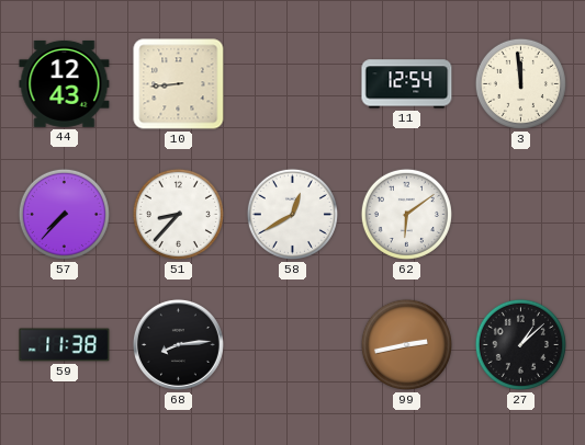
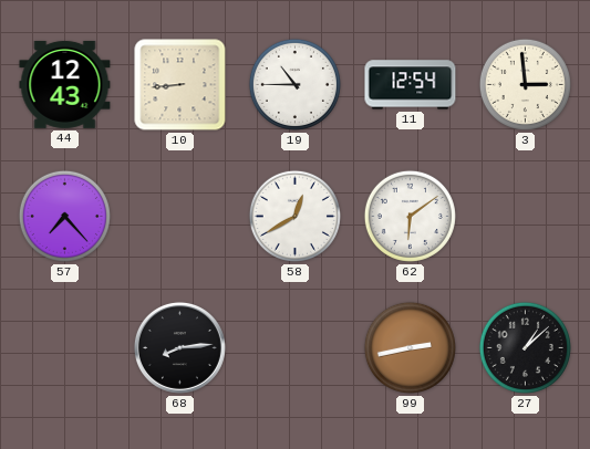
19: none -> 10:45
3: 11:59 -> 2:59
57: 7:37 -> 7:23
51: 8:37 -> none
59: 11:38 -> none
